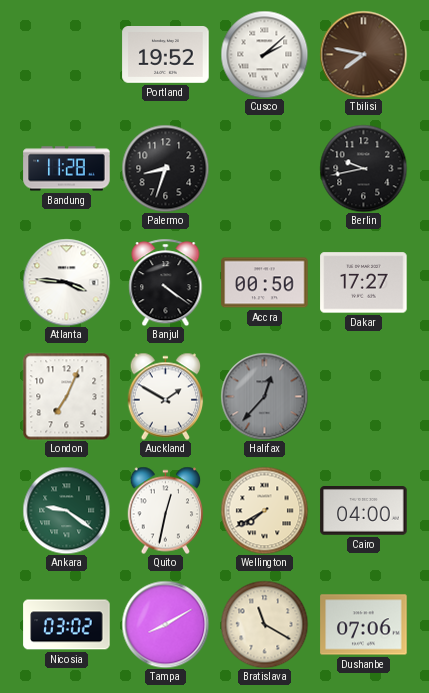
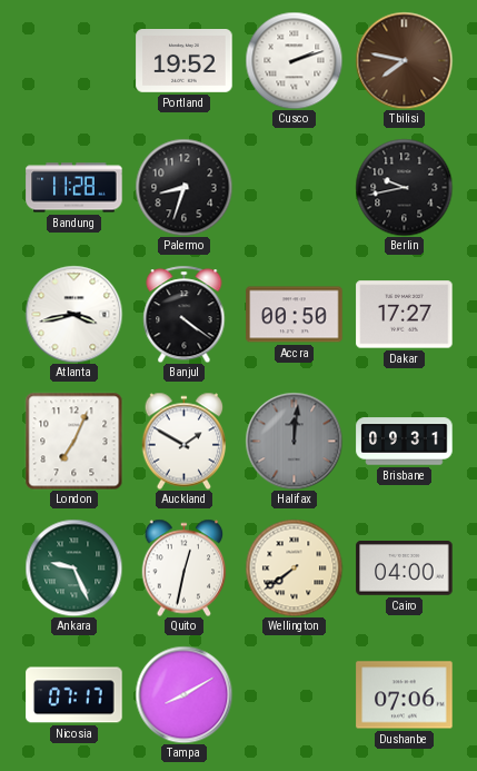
Cusco: 2:08 -> 2:12
Atlanta: 3:46 -> 3:43
Halifax: 12:37 -> 12:01
Brisbane: none -> 09:31
Ankara: 9:21 -> 9:26
Wellington: 7:40 -> 7:39
Nicosia: 03:02 -> 07:17
Bratislava: 11:20 -> none
